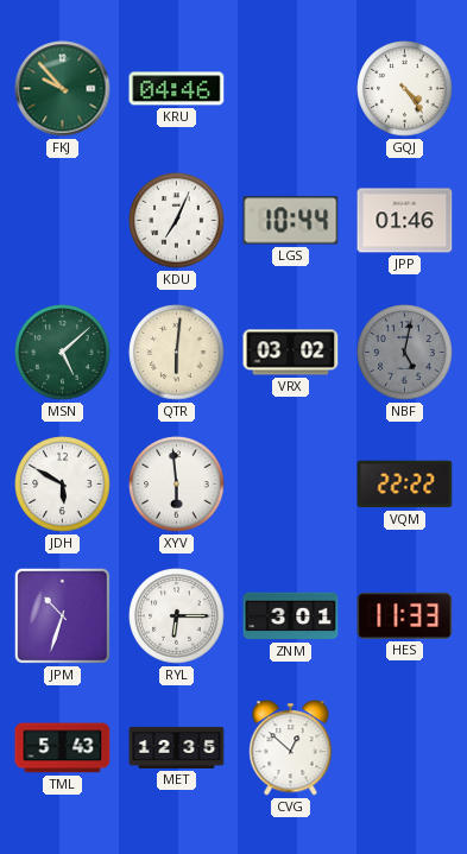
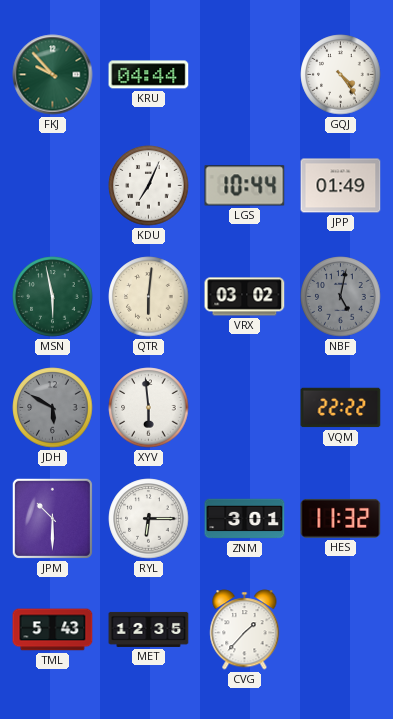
KRU: 04:46 -> 04:44
JPP: 01:46 -> 01:49
MSN: 5:08 -> 5:58
JDH dial: white -> grey
JPM: 10:33 -> 10:30
HES: 11:33 -> 11:32
CVG: 12:52 -> 1:37
